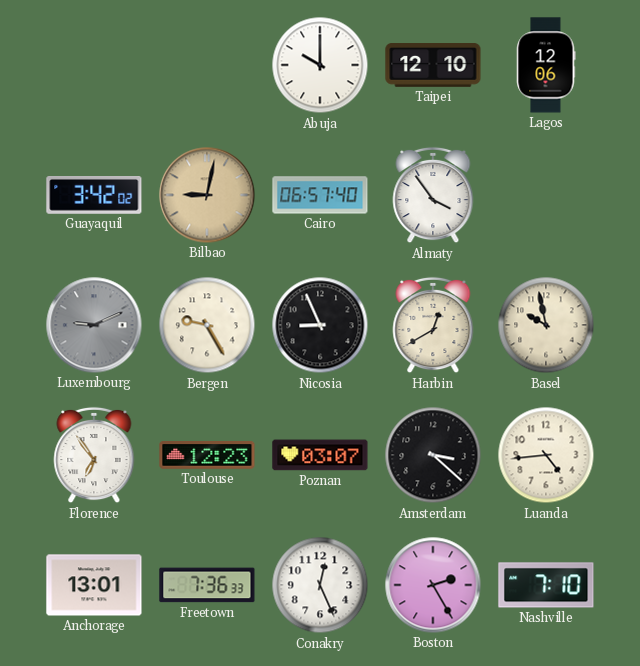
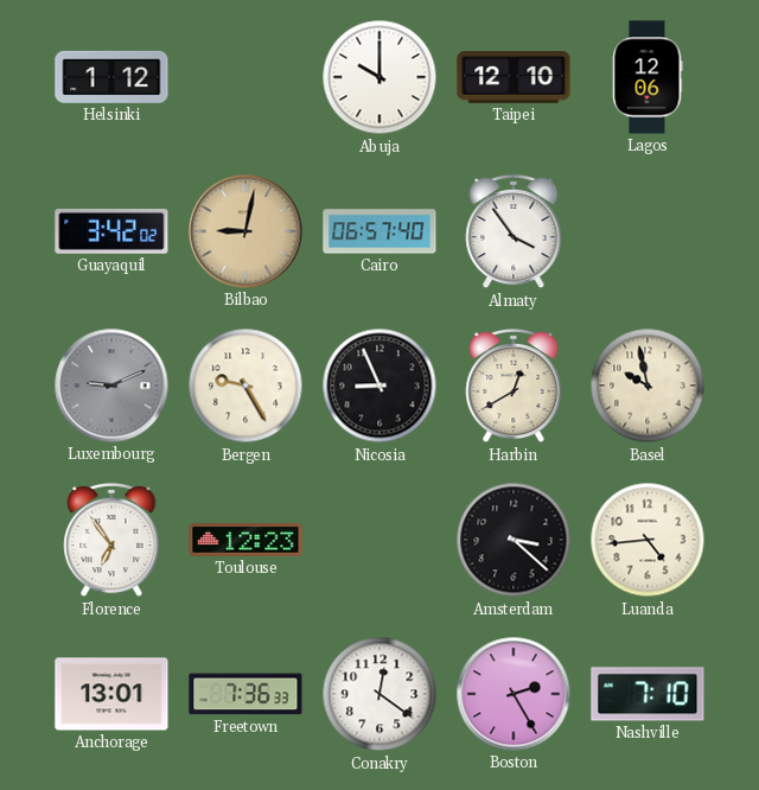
Helsinki: none -> 1:12
Poznan: 03:07 -> none
Conakry: 12:26 -> 12:21
